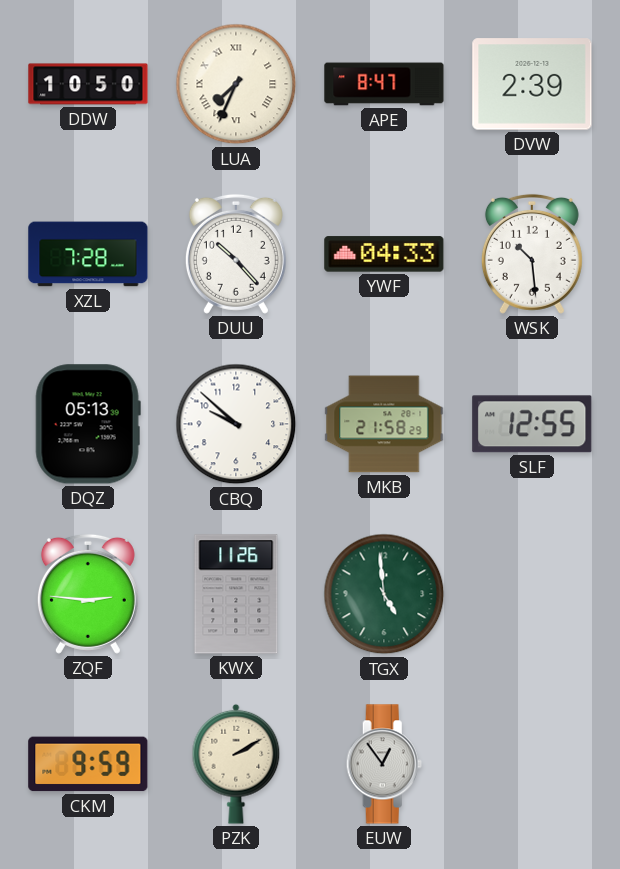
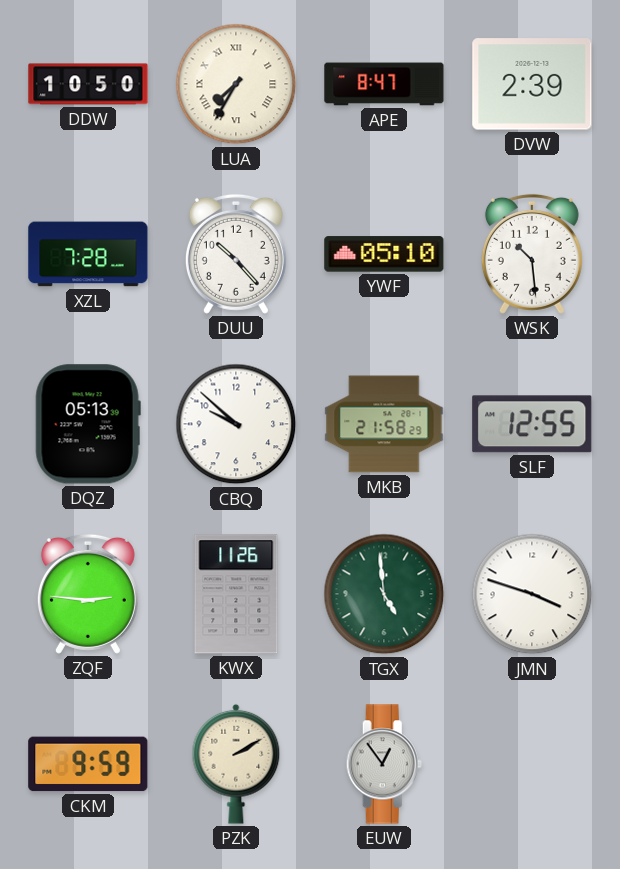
LUA: 7:34 -> 7:35
YWF: 04:33 -> 05:10
JMN: none -> 3:48
